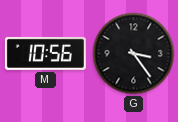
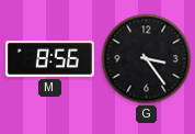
M: 10:56 -> 8:56
